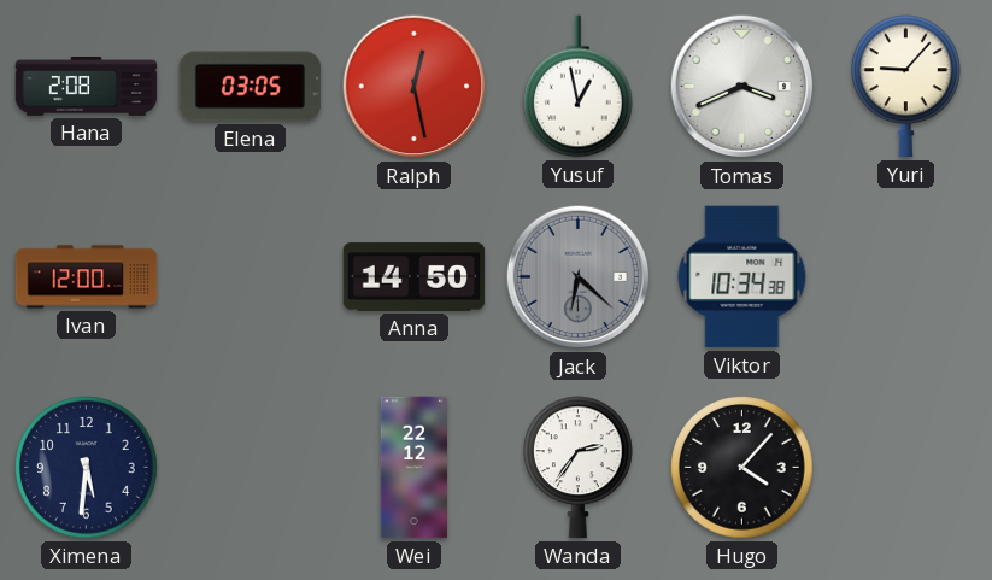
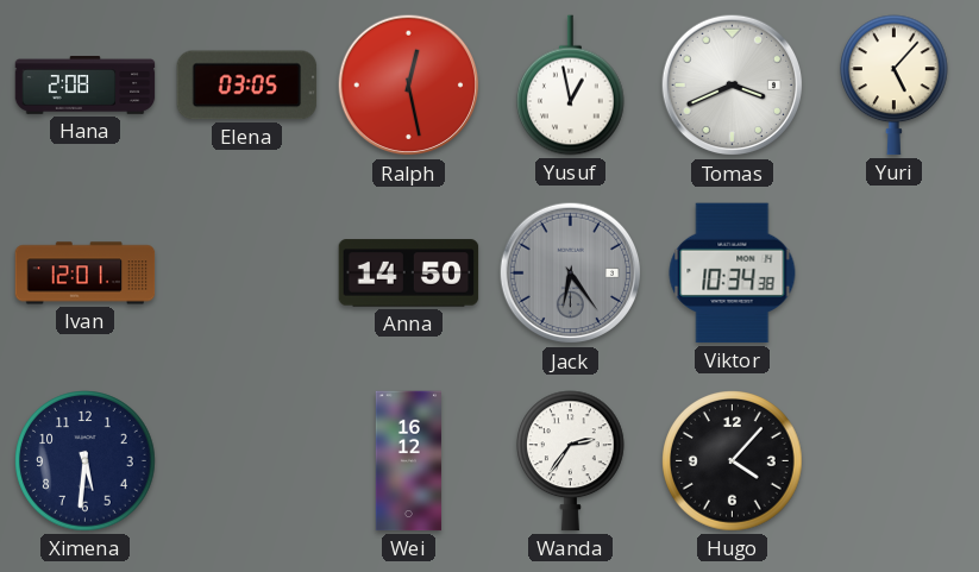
Yuri: 9:07 -> 5:07
Ivan: 12:00 -> 12:01
Jack: 6:22 -> 6:24
Wei: 22:12 -> 16:12
